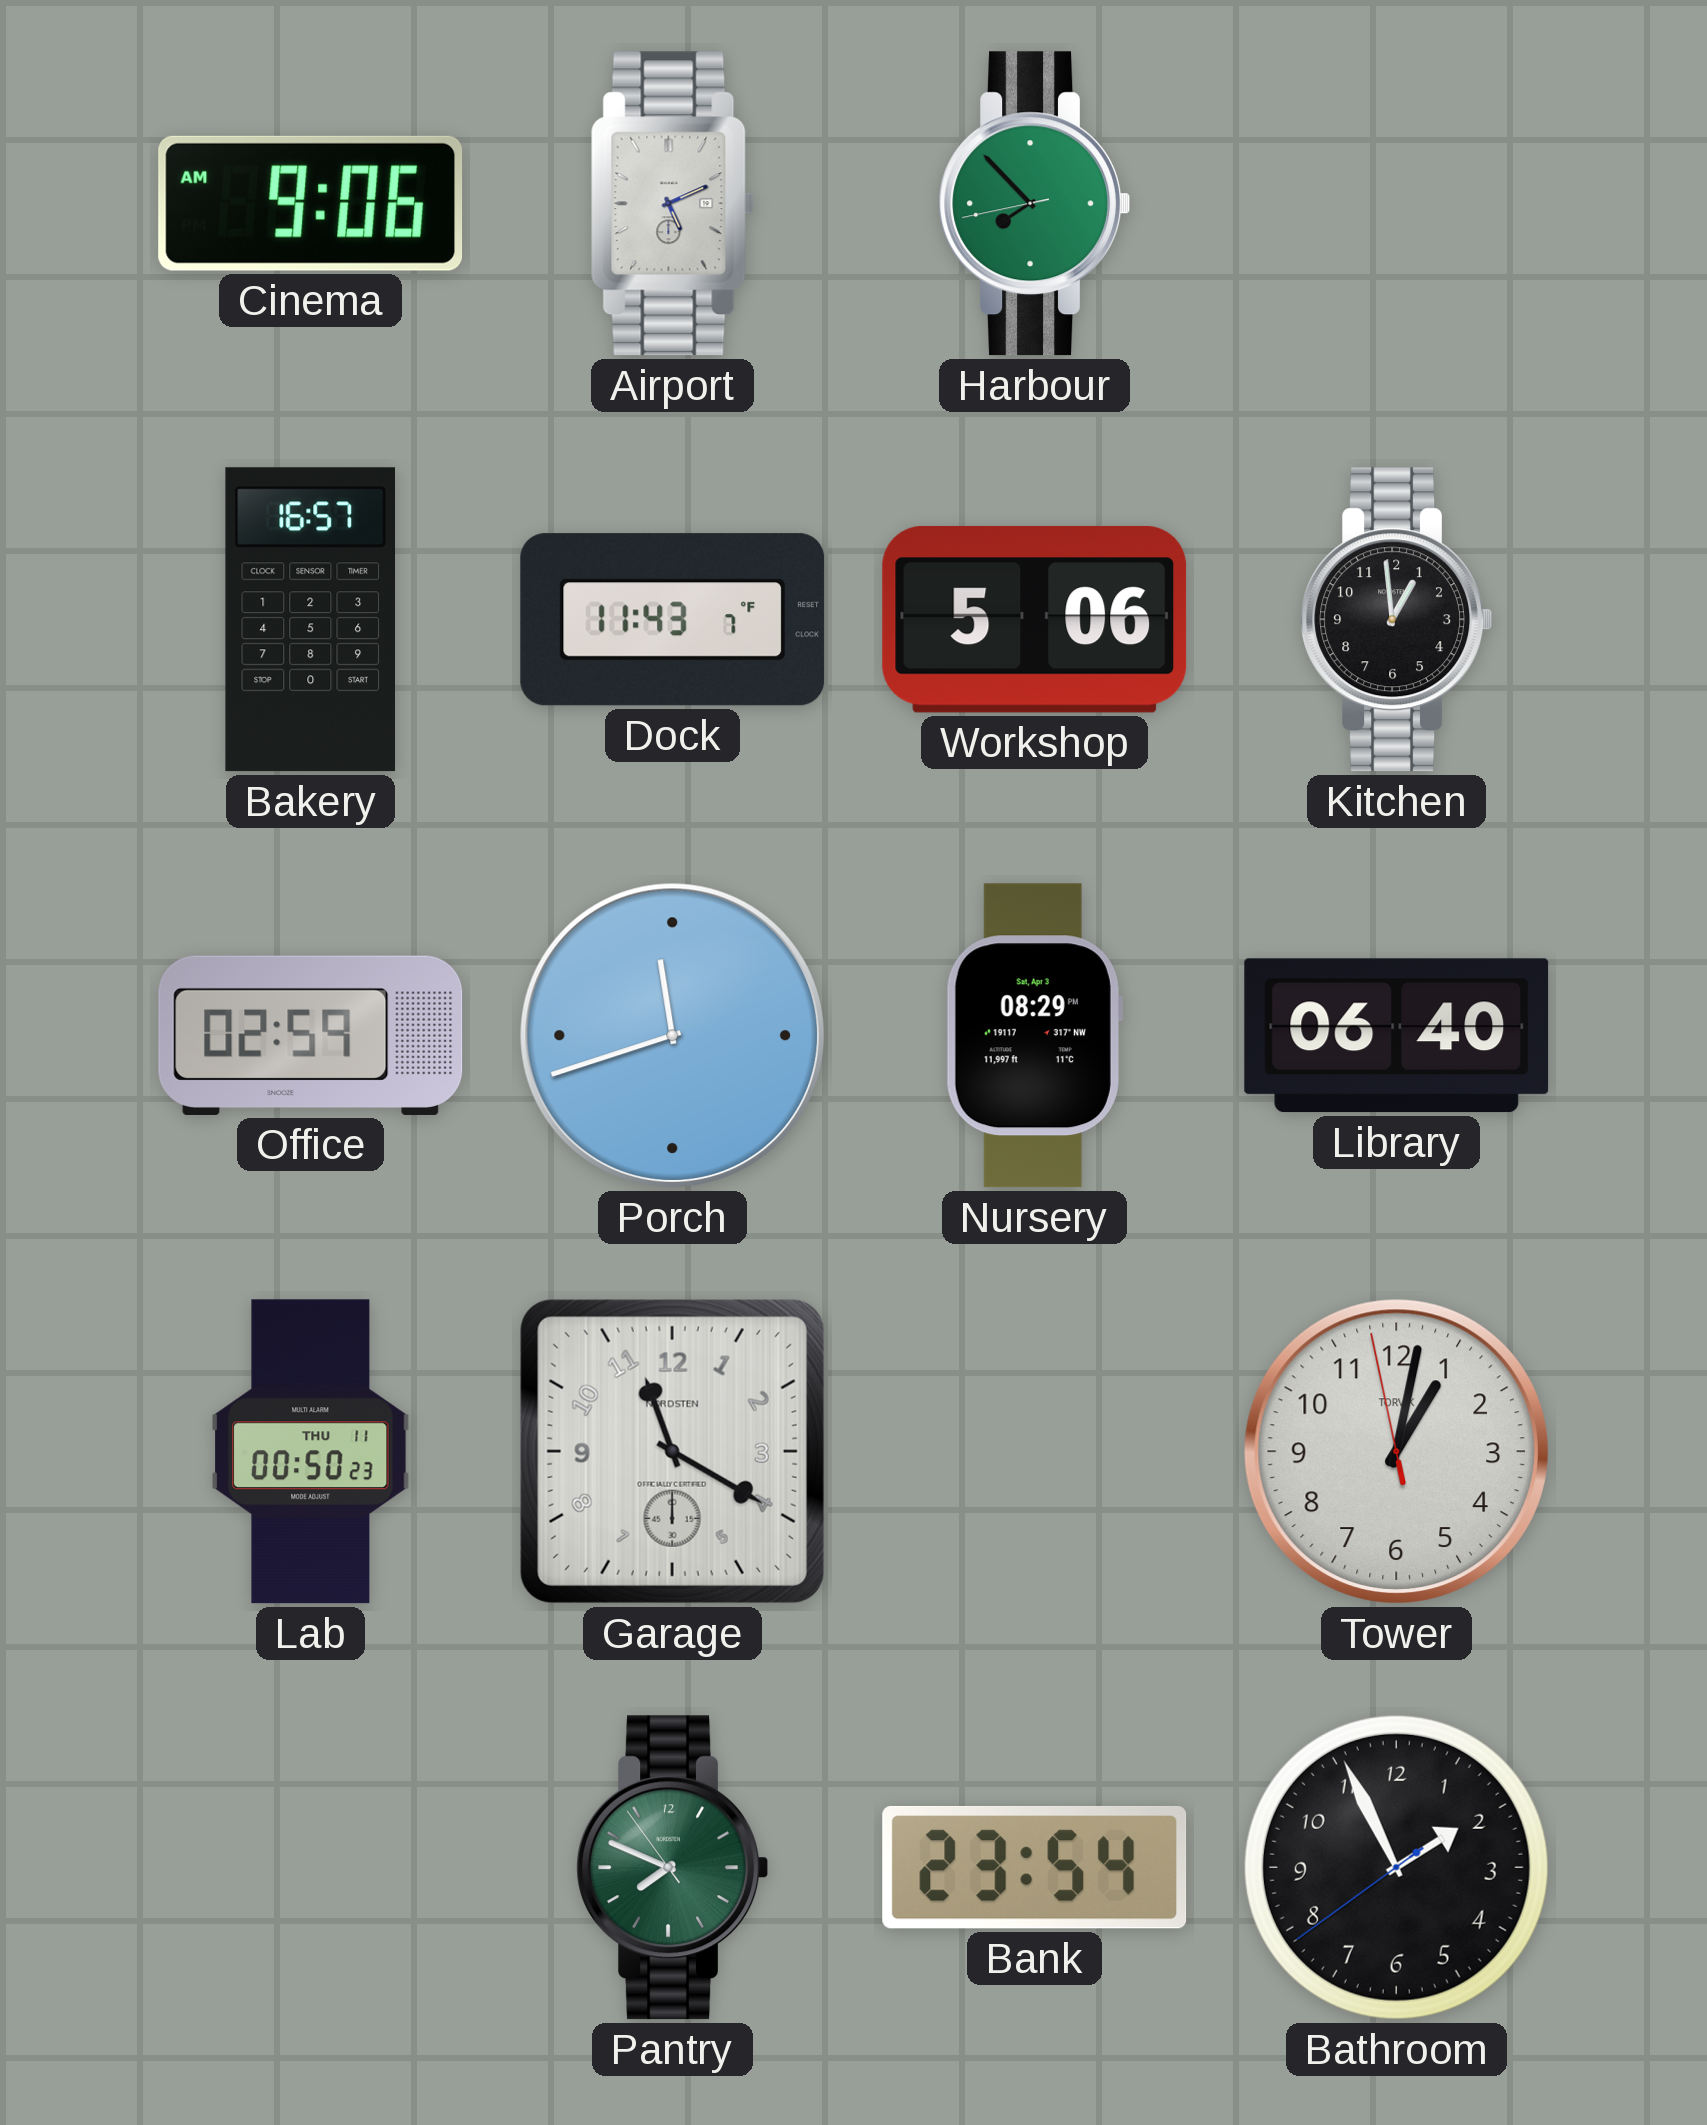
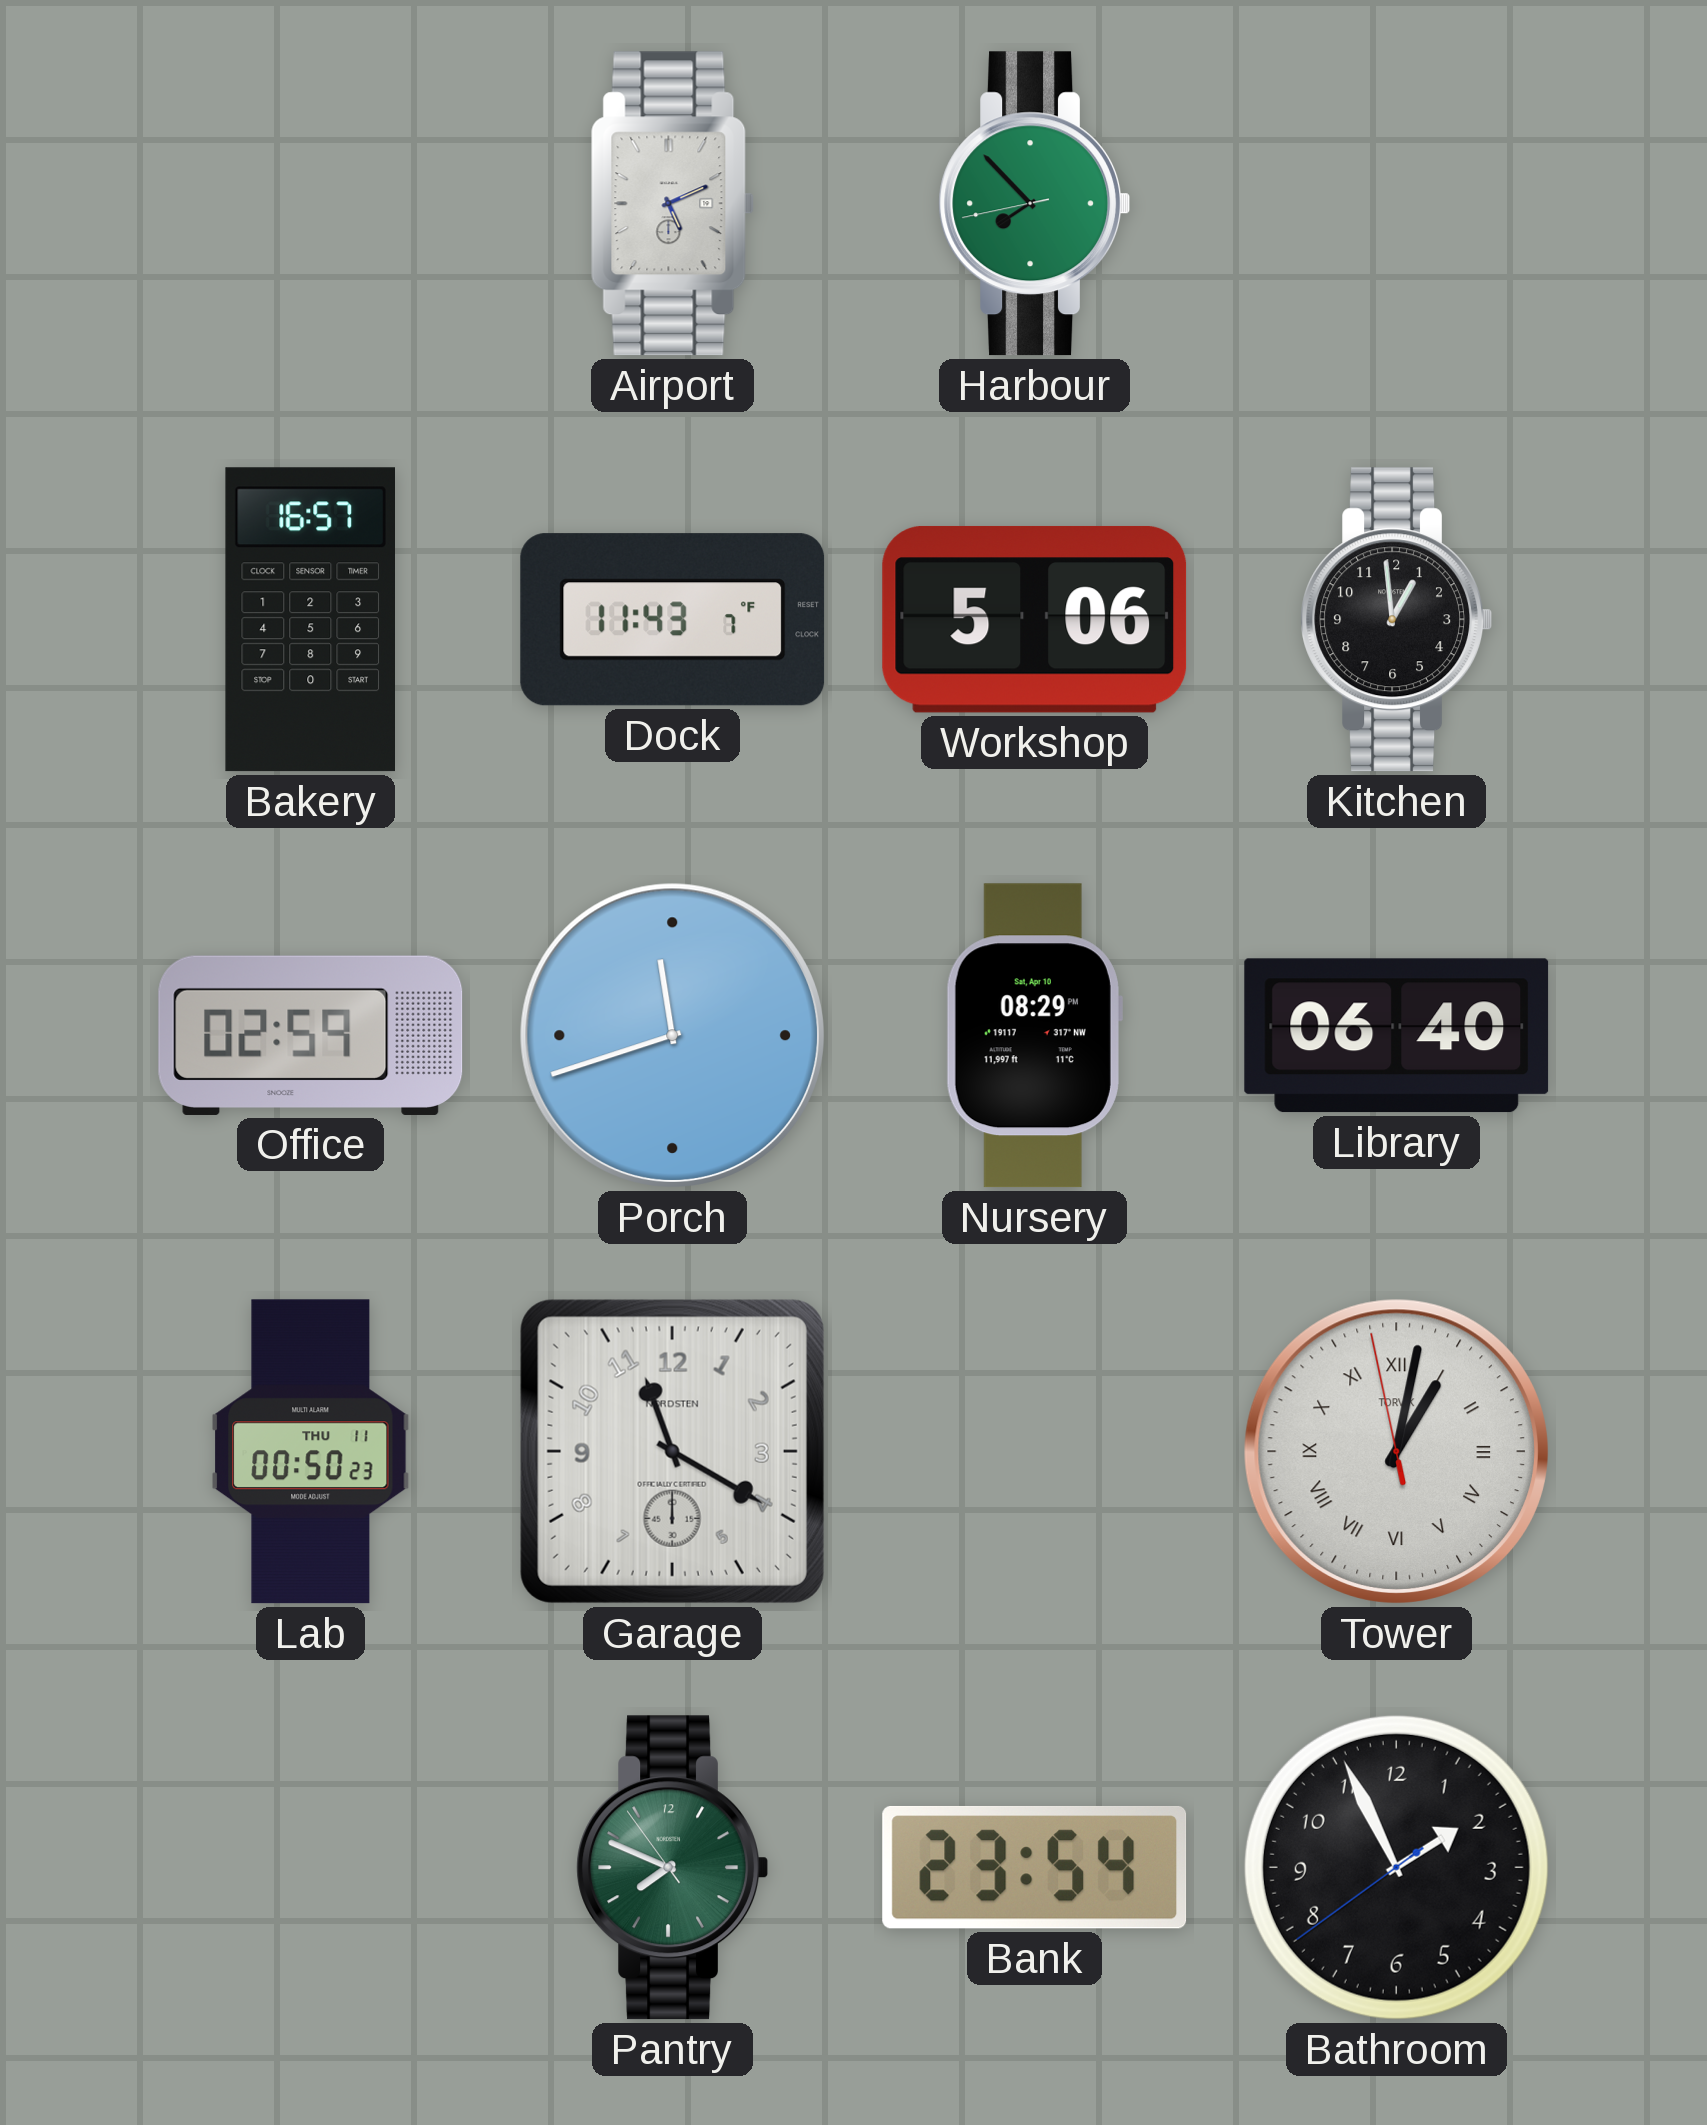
Cinema: 9:06 -> none
Nursery date: Sat, Apr 3 -> Sat, Apr 10
Tower numerals: Arabic -> Roman
